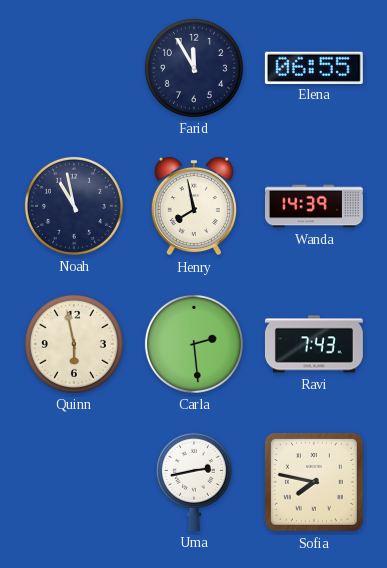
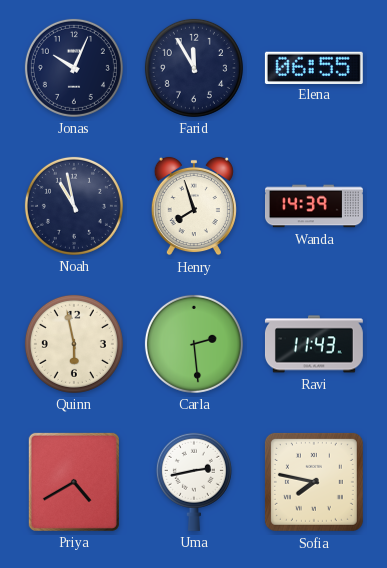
Jonas: none -> 10:04
Henry: 7:58 -> 7:57
Ravi: 7:43 -> 11:43
Priya: none -> 4:40
